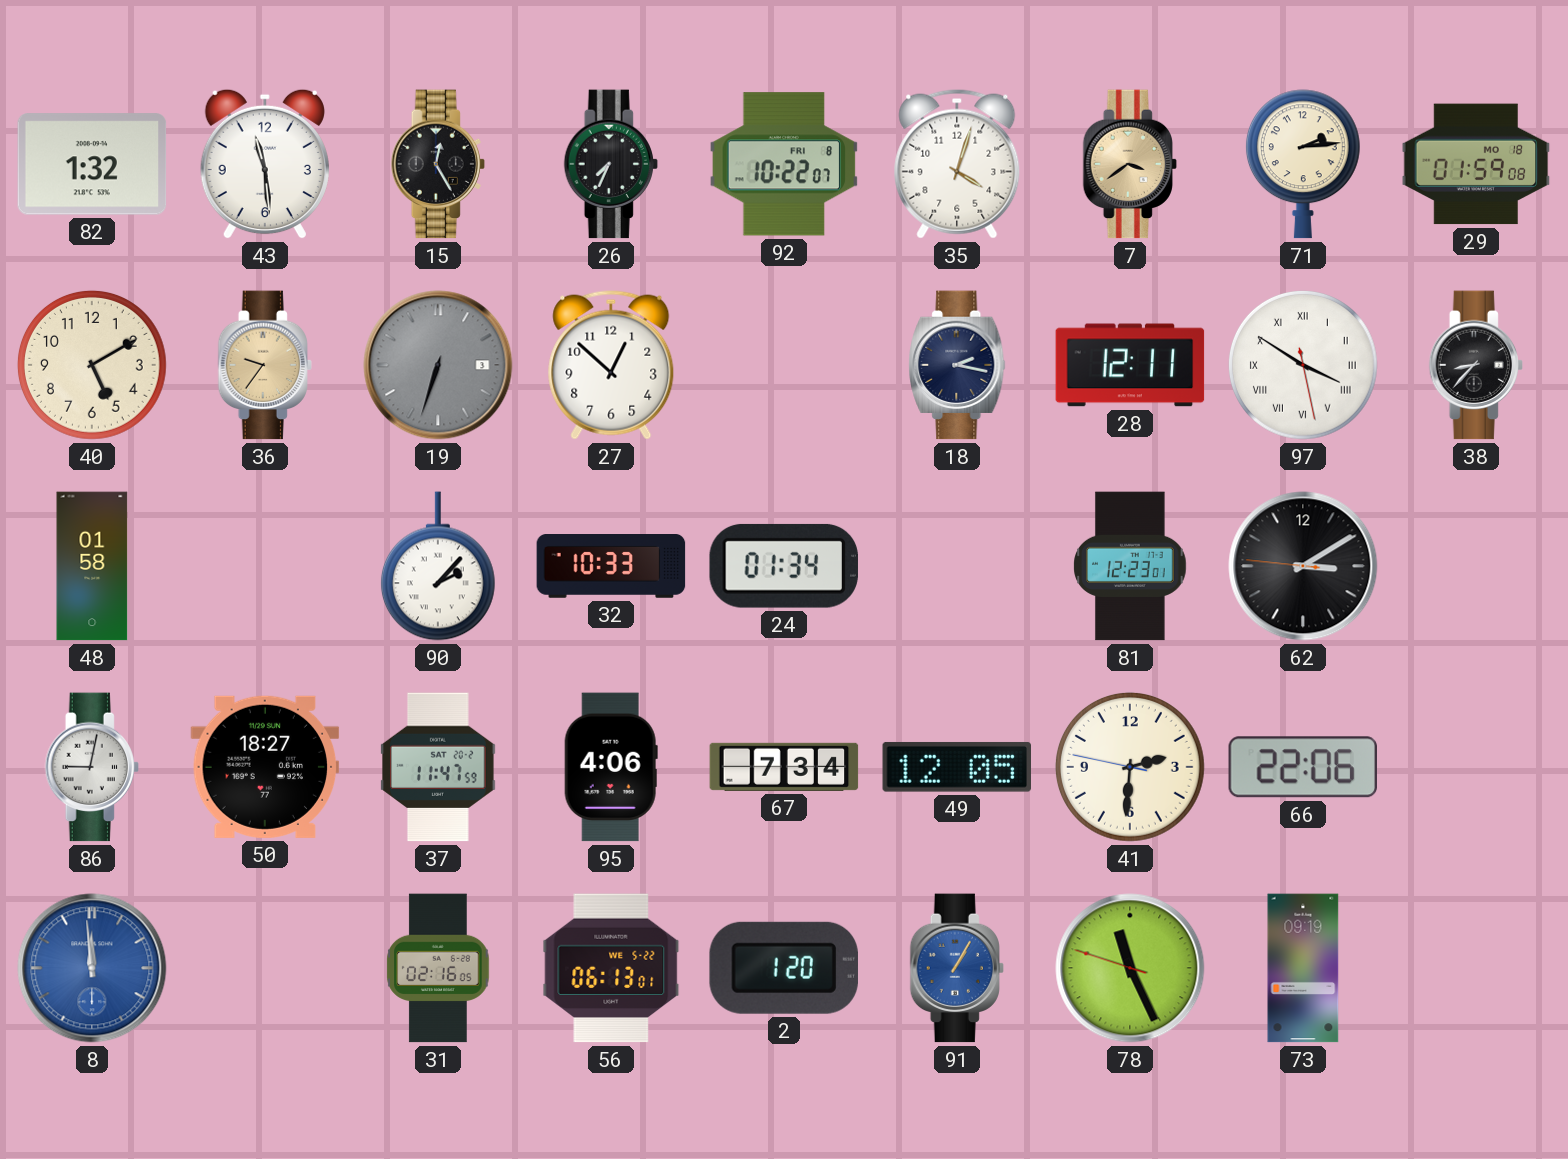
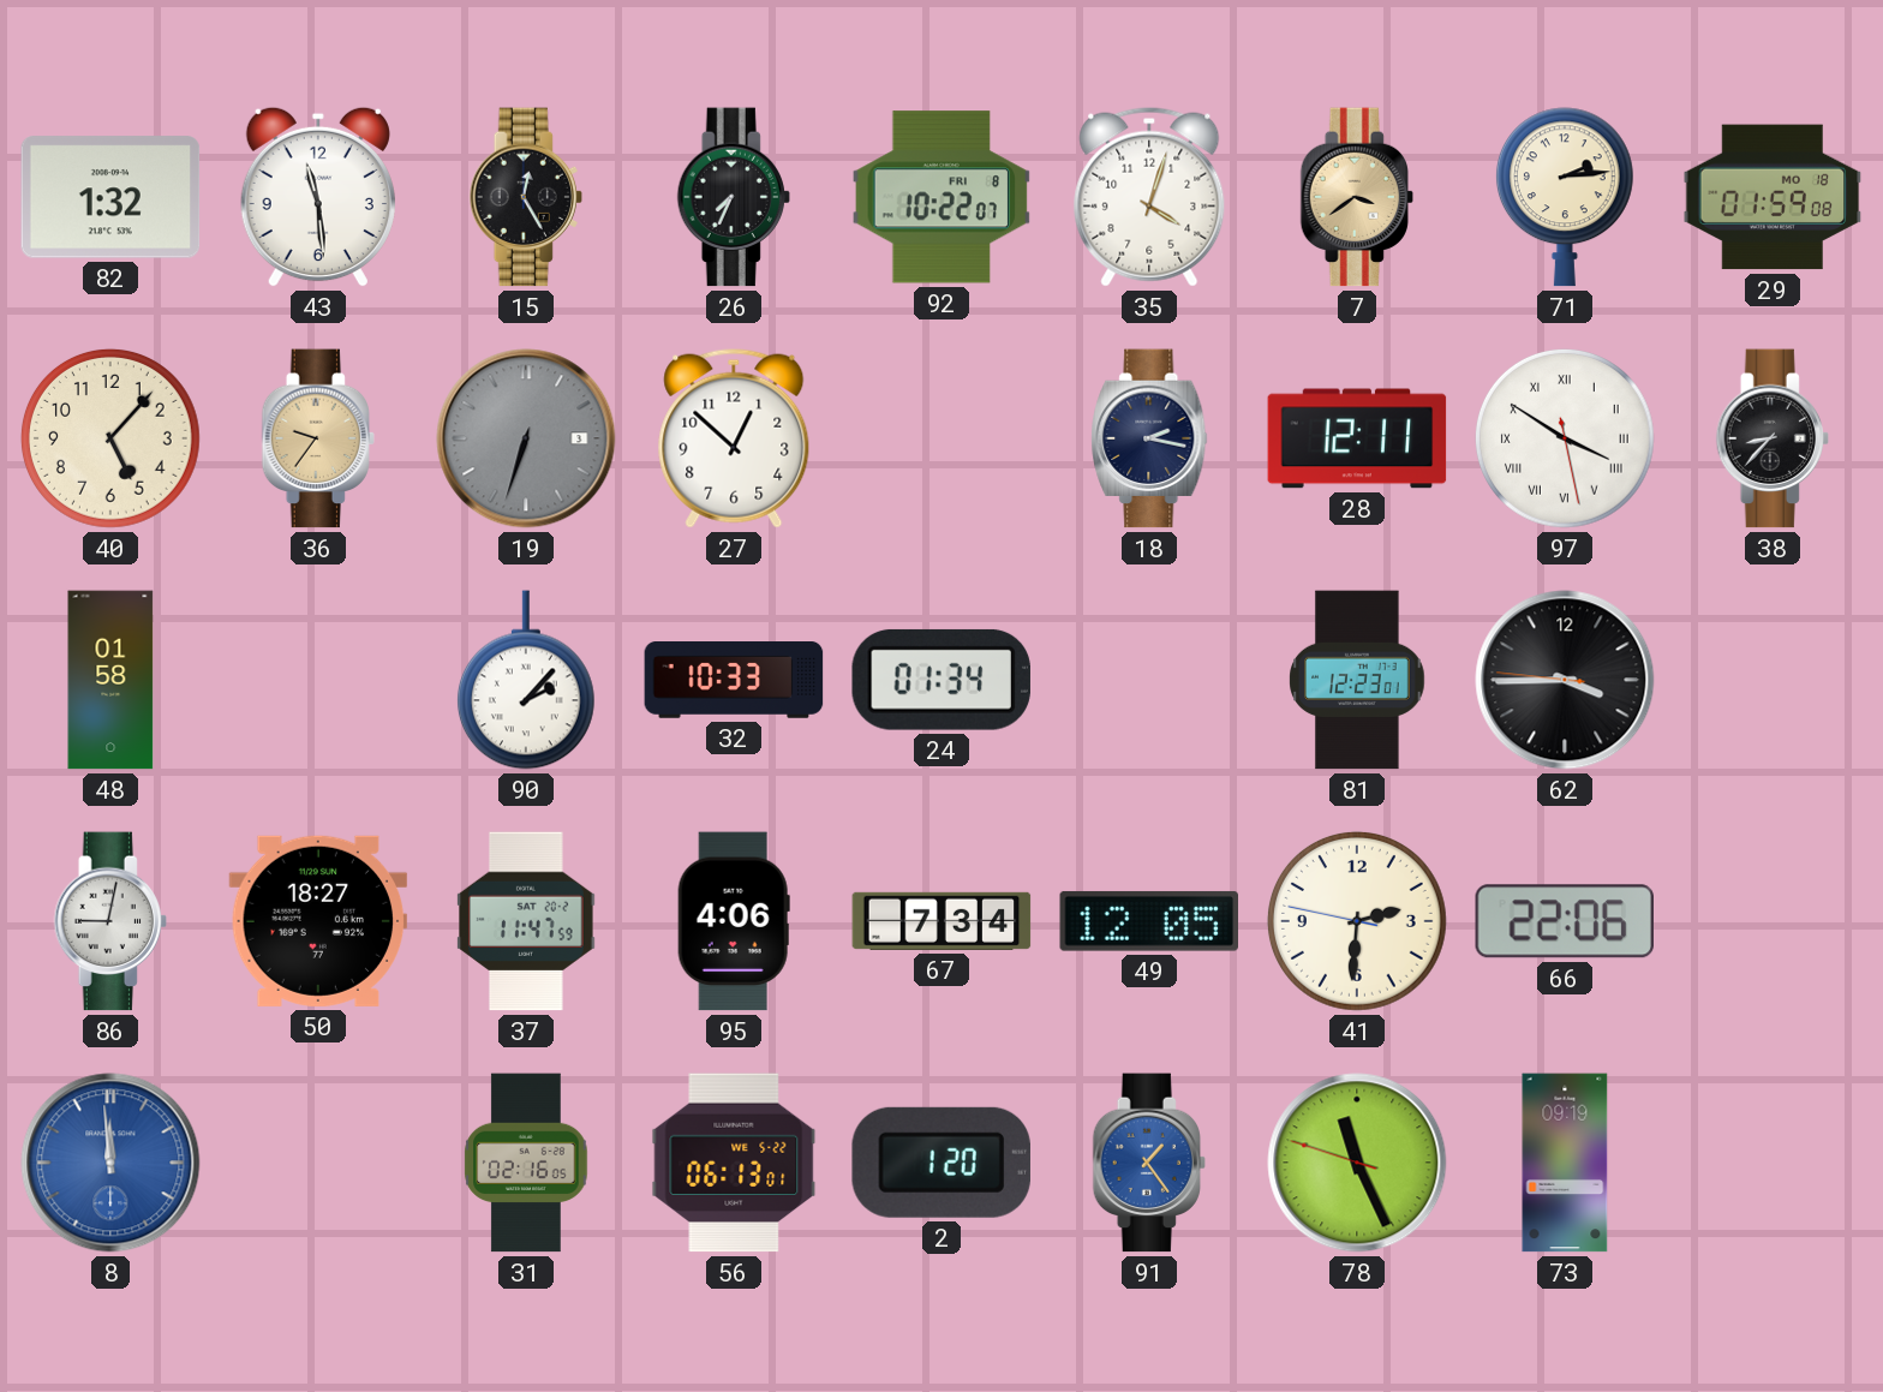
40: 5:10 -> 5:07
62: 3:09 -> 3:44
91: 1:05 -> 1:24
